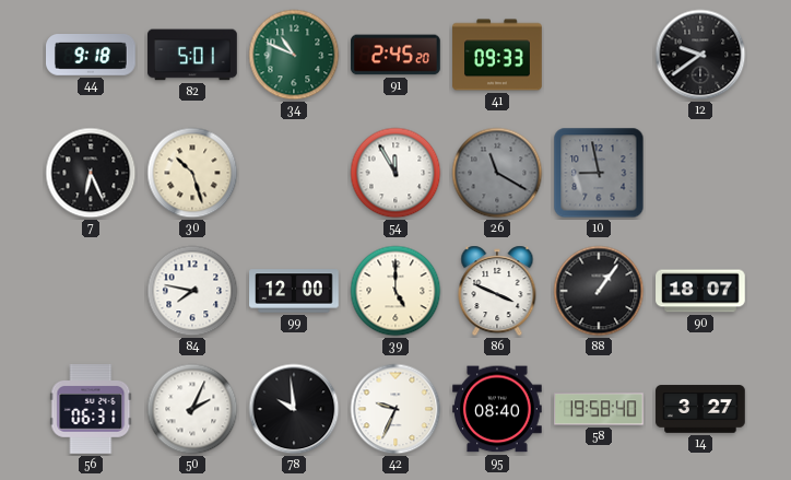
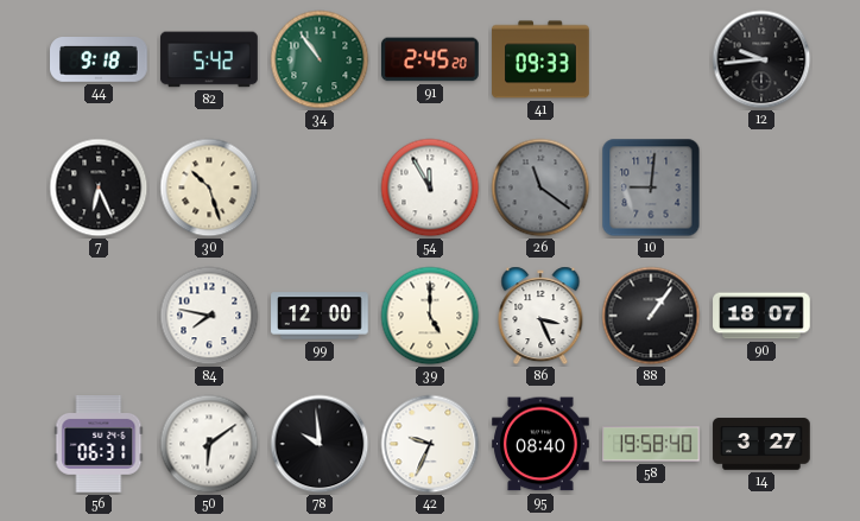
82: 5:01 -> 5:42
34: 10:49 -> 10:54
12: 9:39 -> 9:44
26: 11:20 -> 11:21
10: 8:58 -> 9:01
86: 3:49 -> 3:26
50: 2:04 -> 6:09
